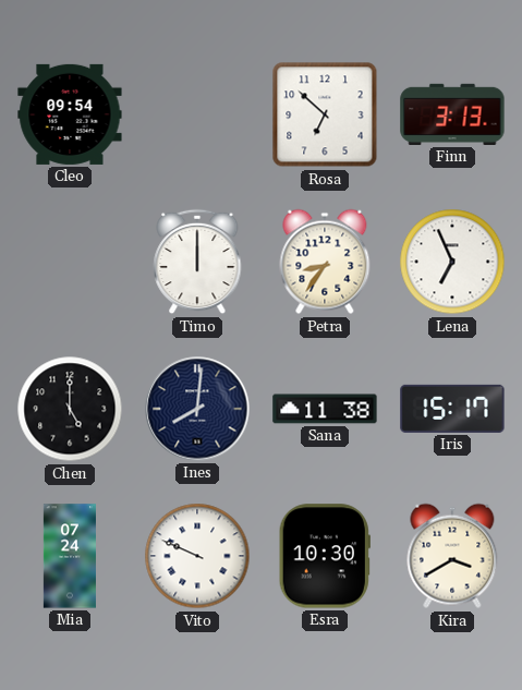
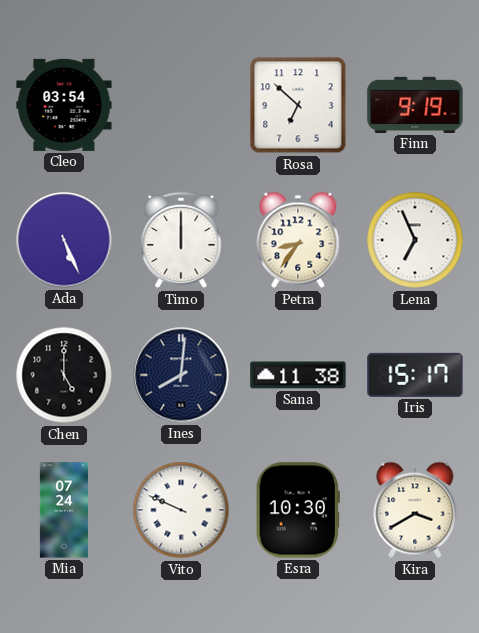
Cleo: 09:54 -> 03:54
Finn: 3:13 -> 9:19
Ada: none -> 5:26
